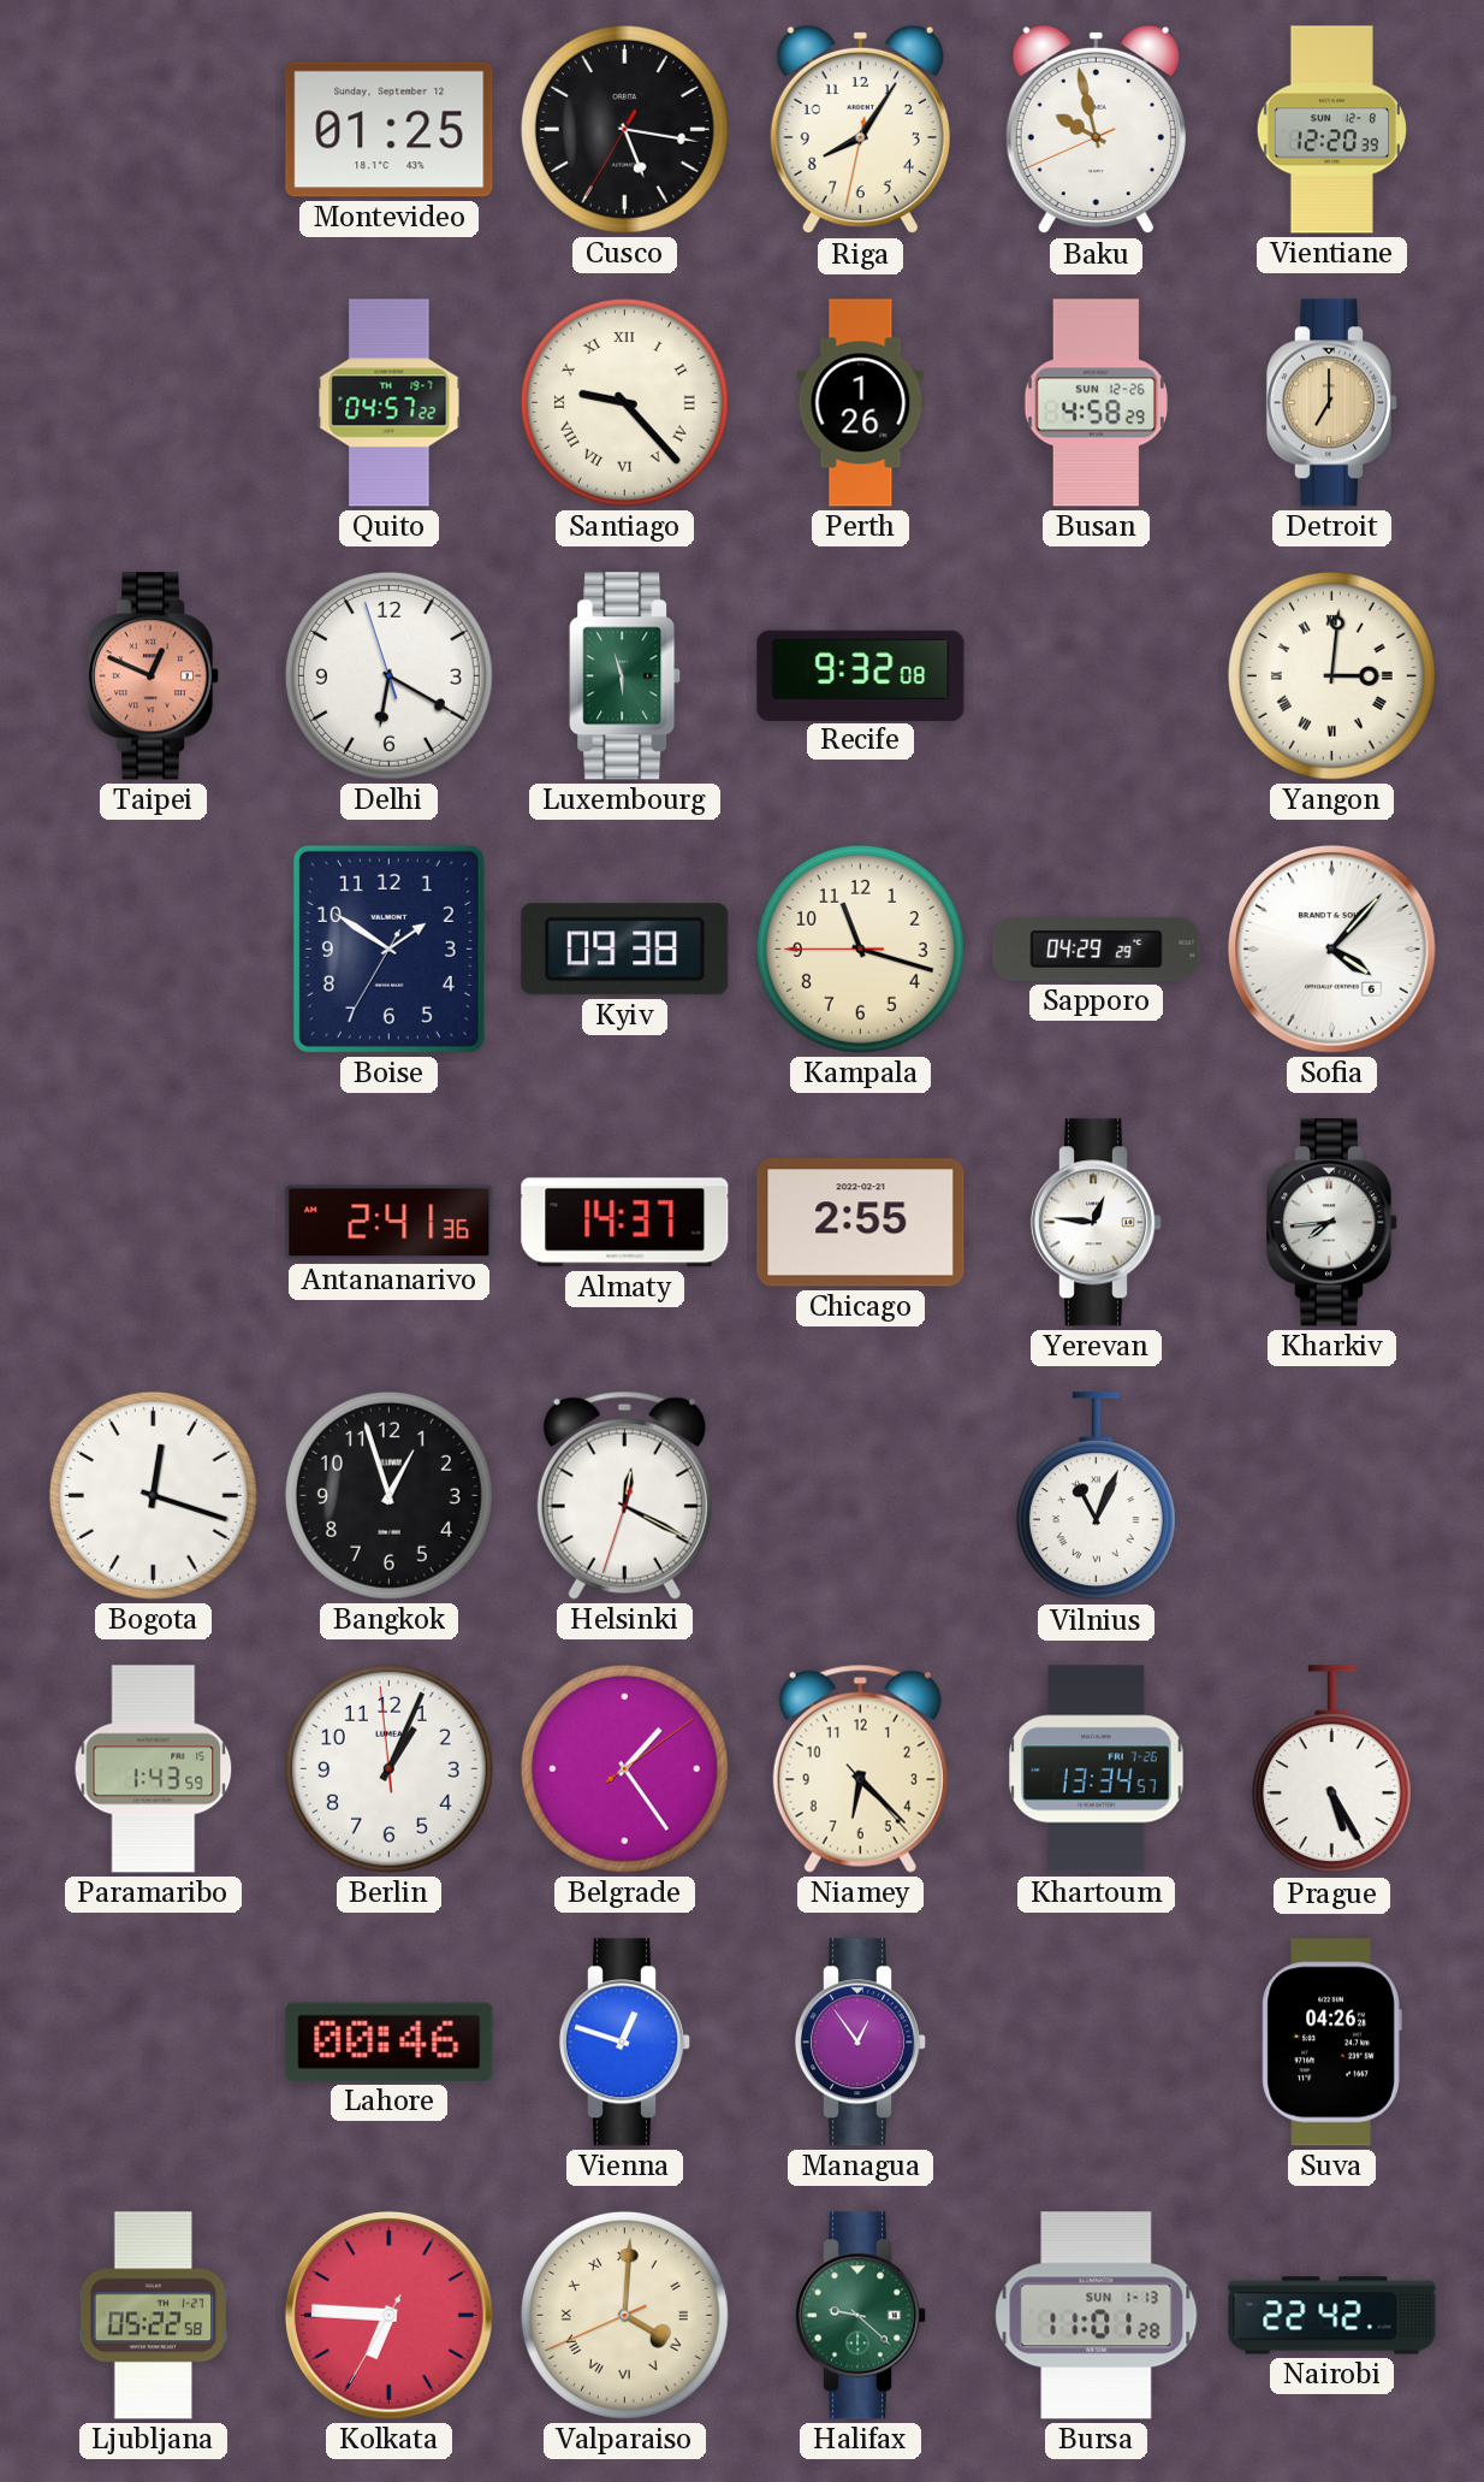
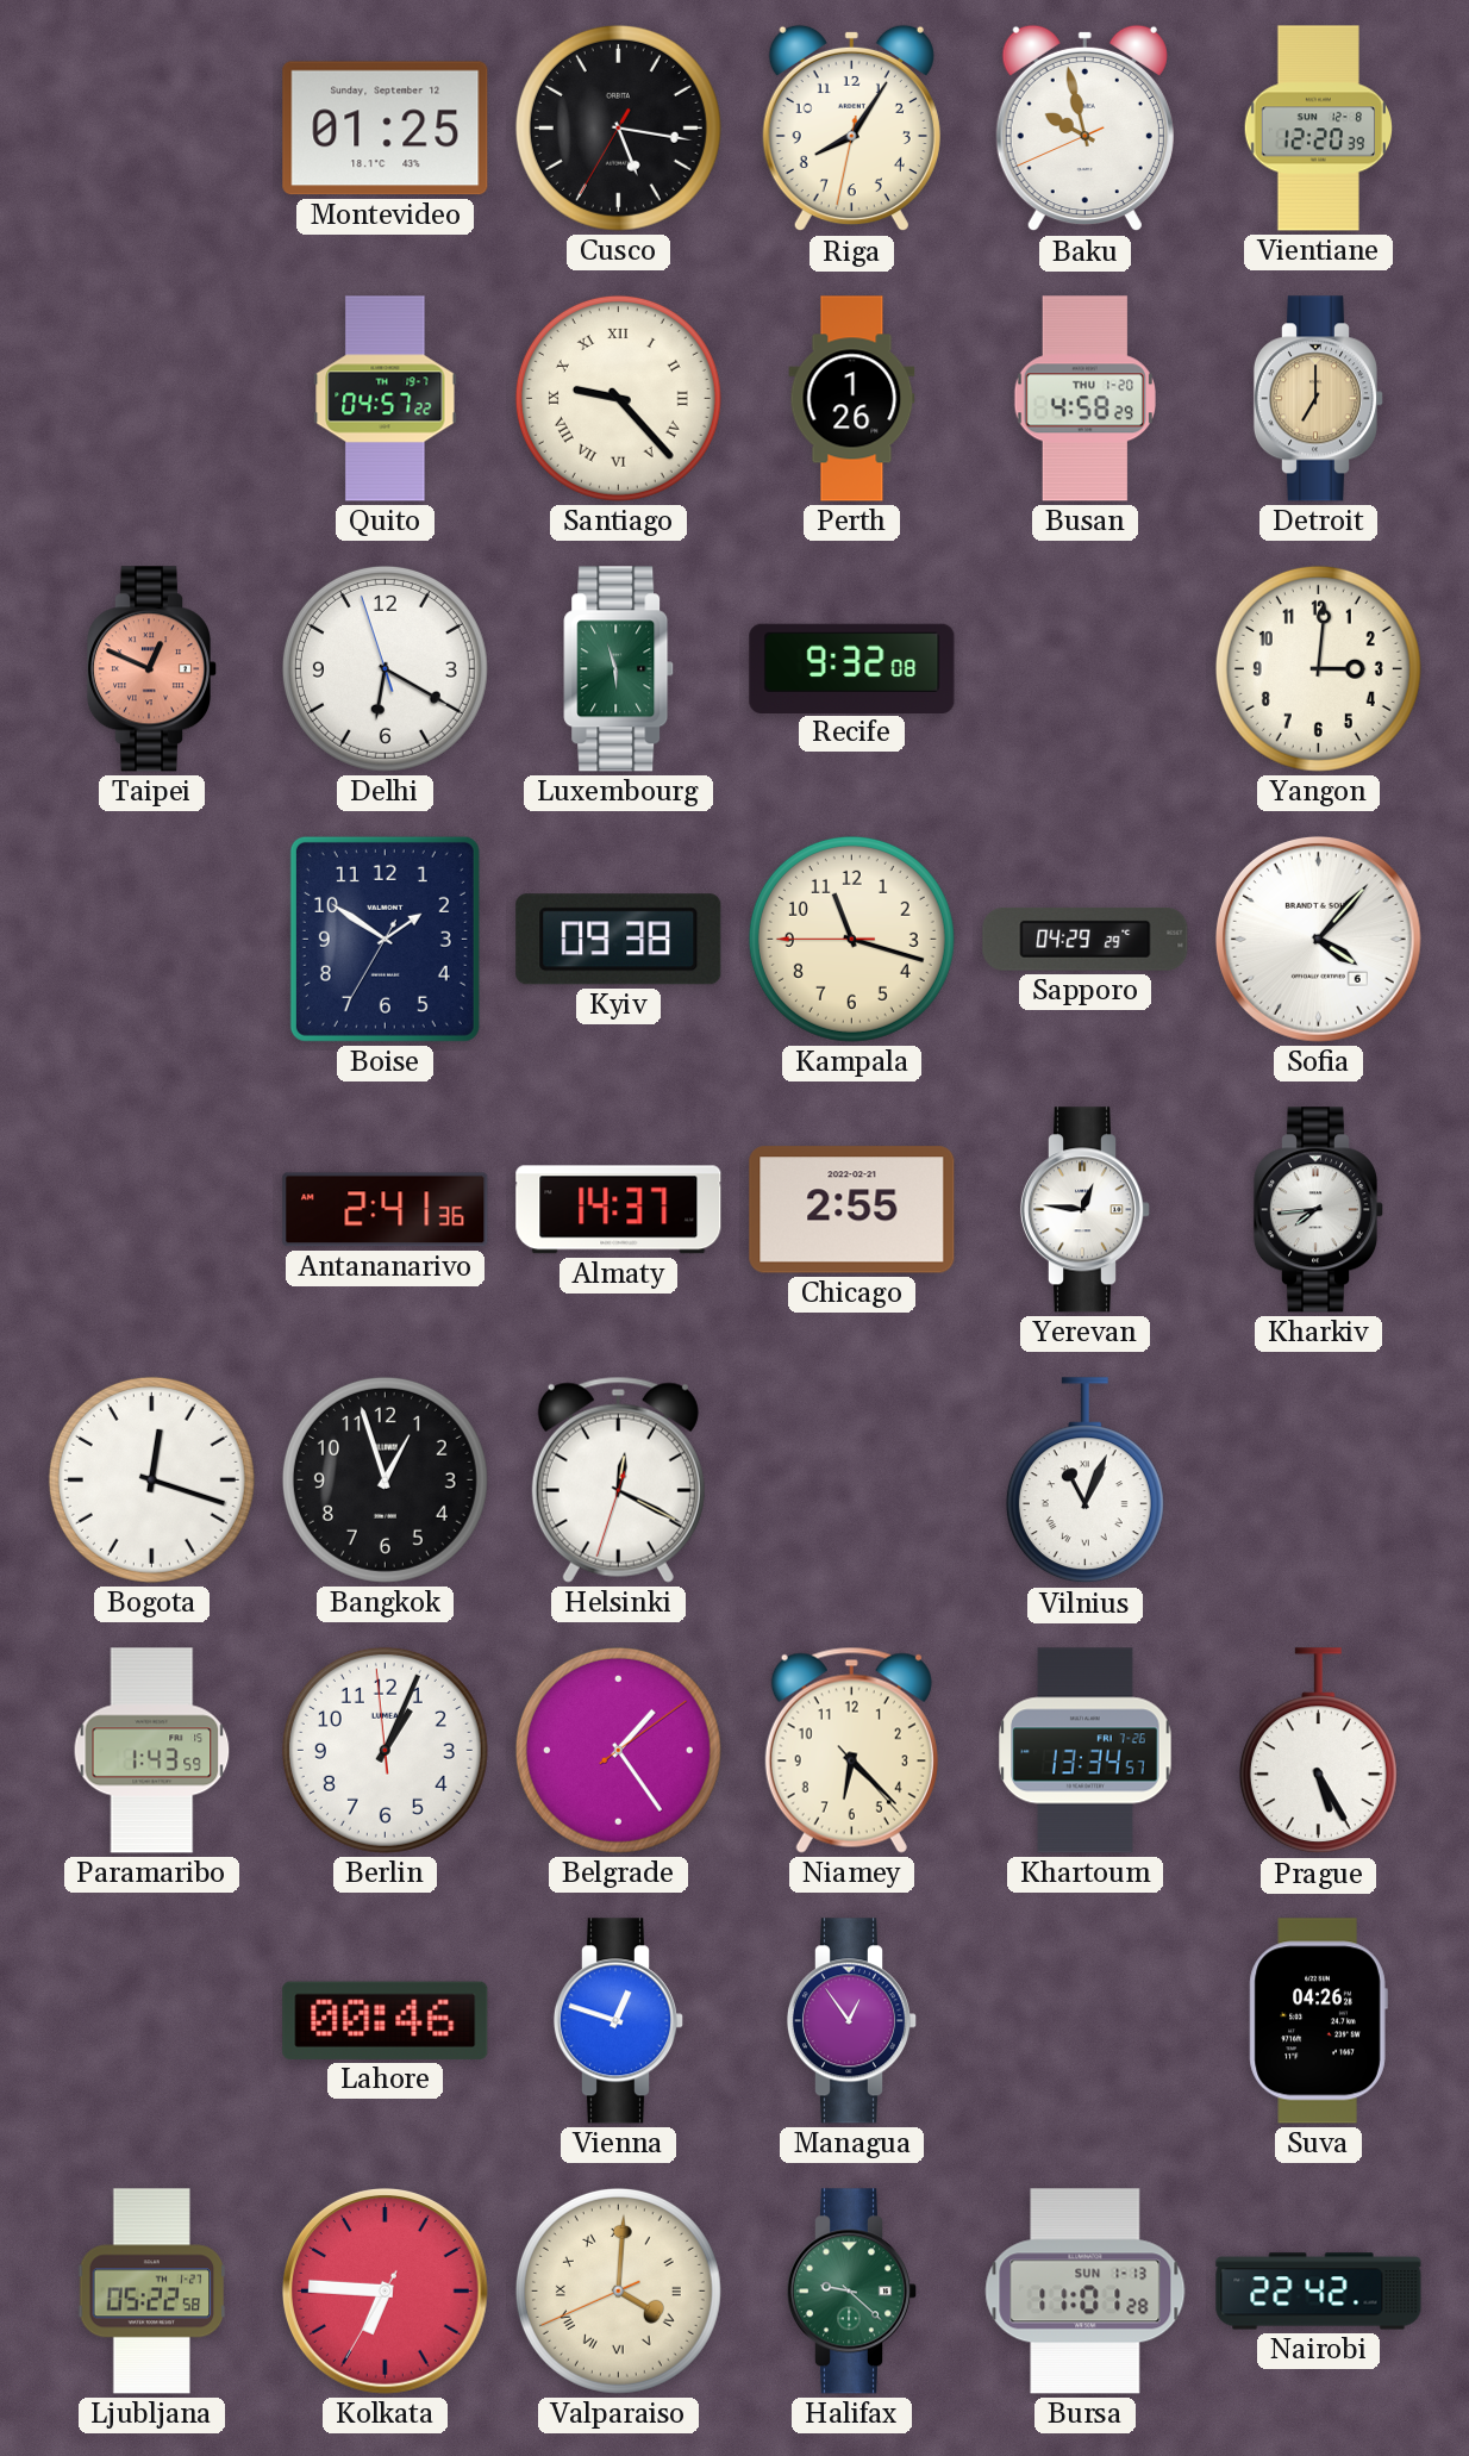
Busan date: SUN 12-26 -> THU 1-20
Yangon numerals: Roman -> Arabic
